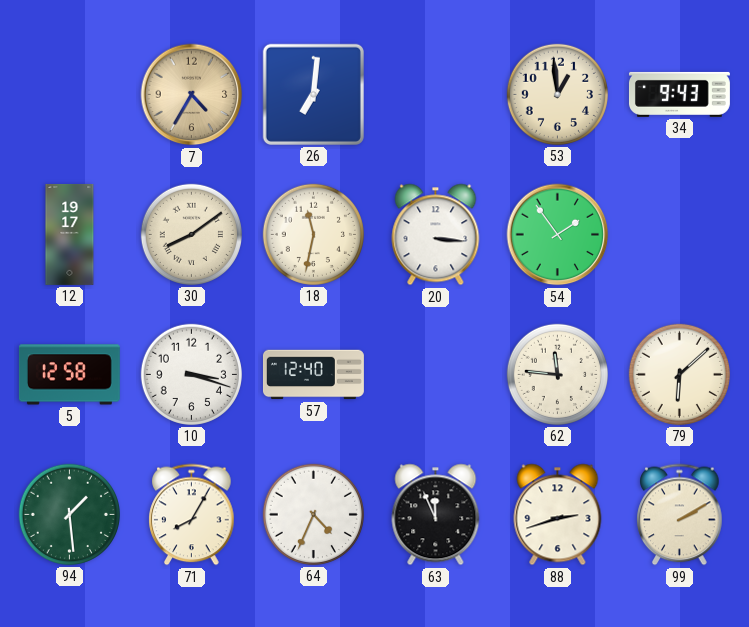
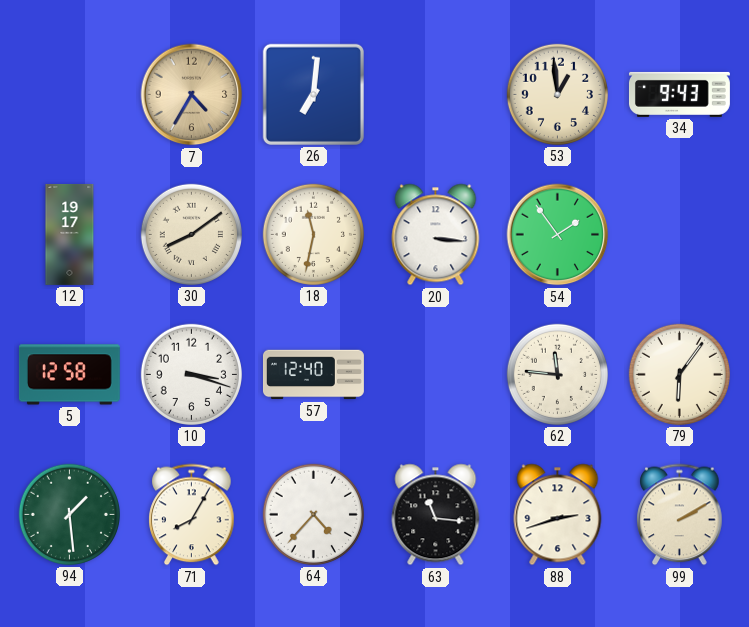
79: 6:08 -> 6:06
64: 4:34 -> 4:37
63: 11:56 -> 11:16
